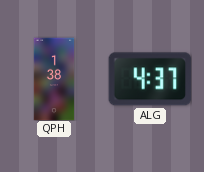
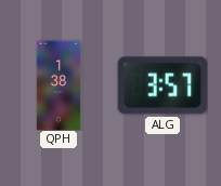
ALG: 4:37 -> 3:57
